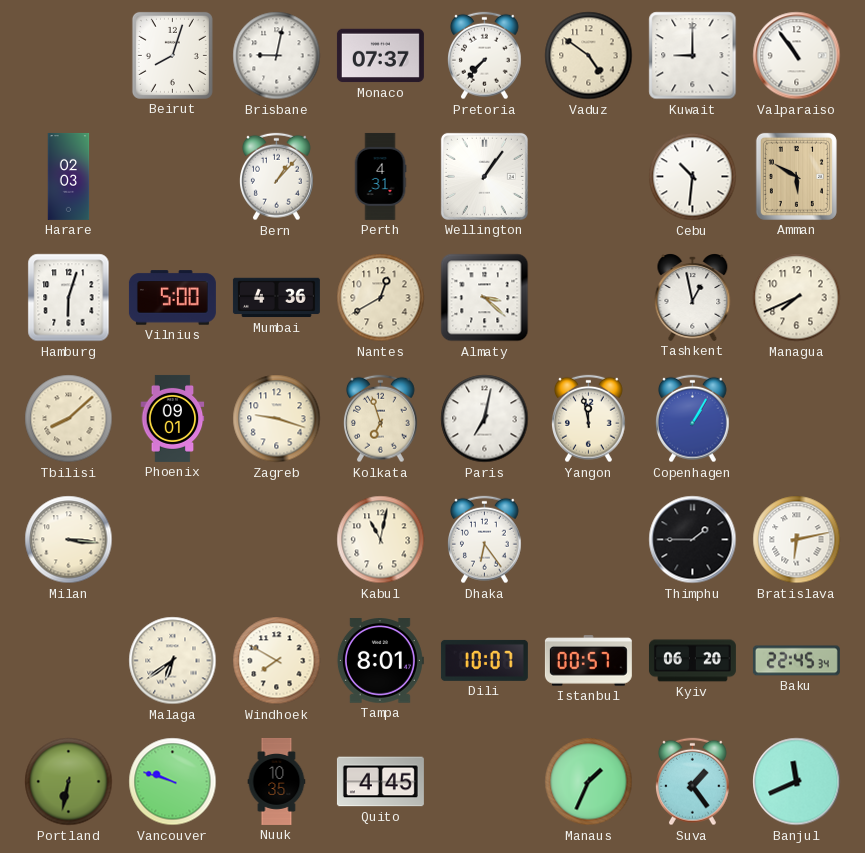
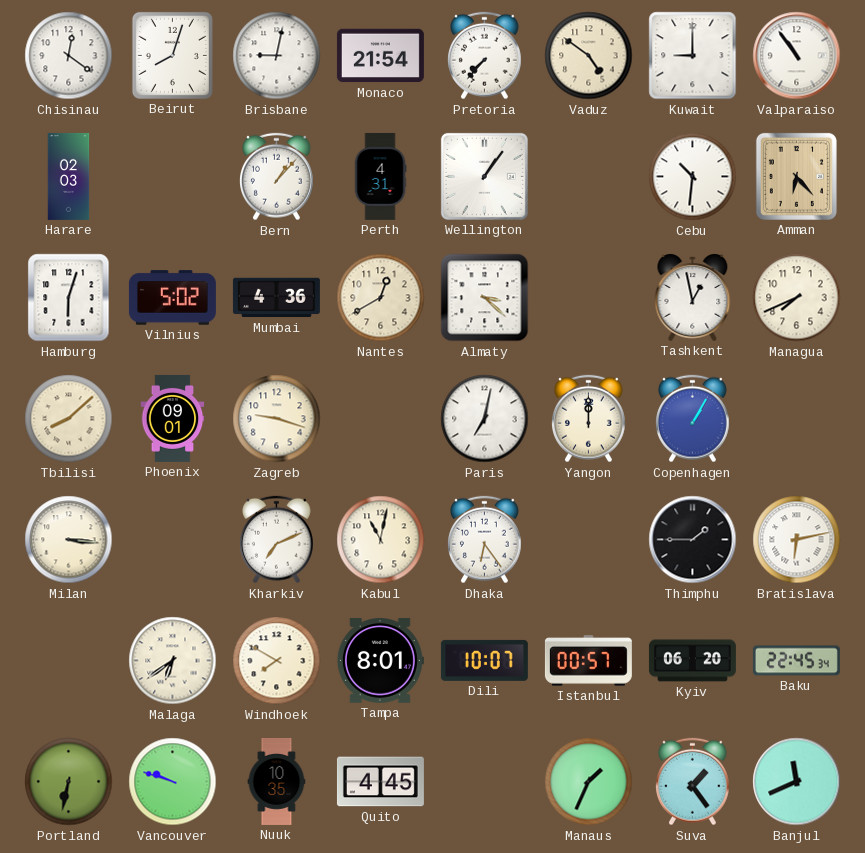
Chisinau: none -> 12:21
Monaco: 07:37 -> 21:54
Amman: 5:50 -> 6:23
Vilnius: 5:00 -> 5:02
Kolkata: 6:57 -> none
Yangon: 11:58 -> 12:00
Kharkiv: none -> 7:11
